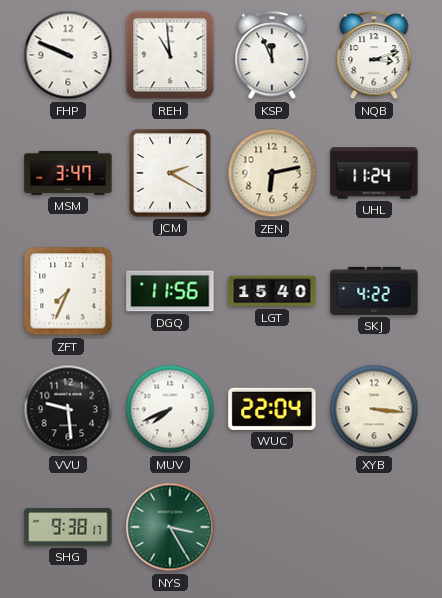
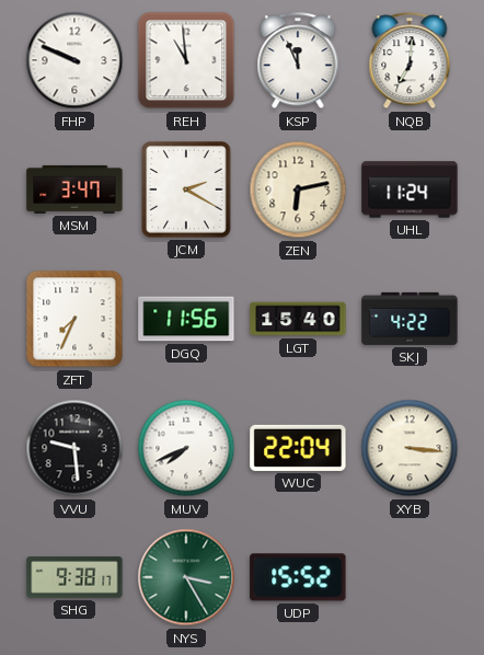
NQB: 3:12 -> 7:01
UDP: none -> 15:52
